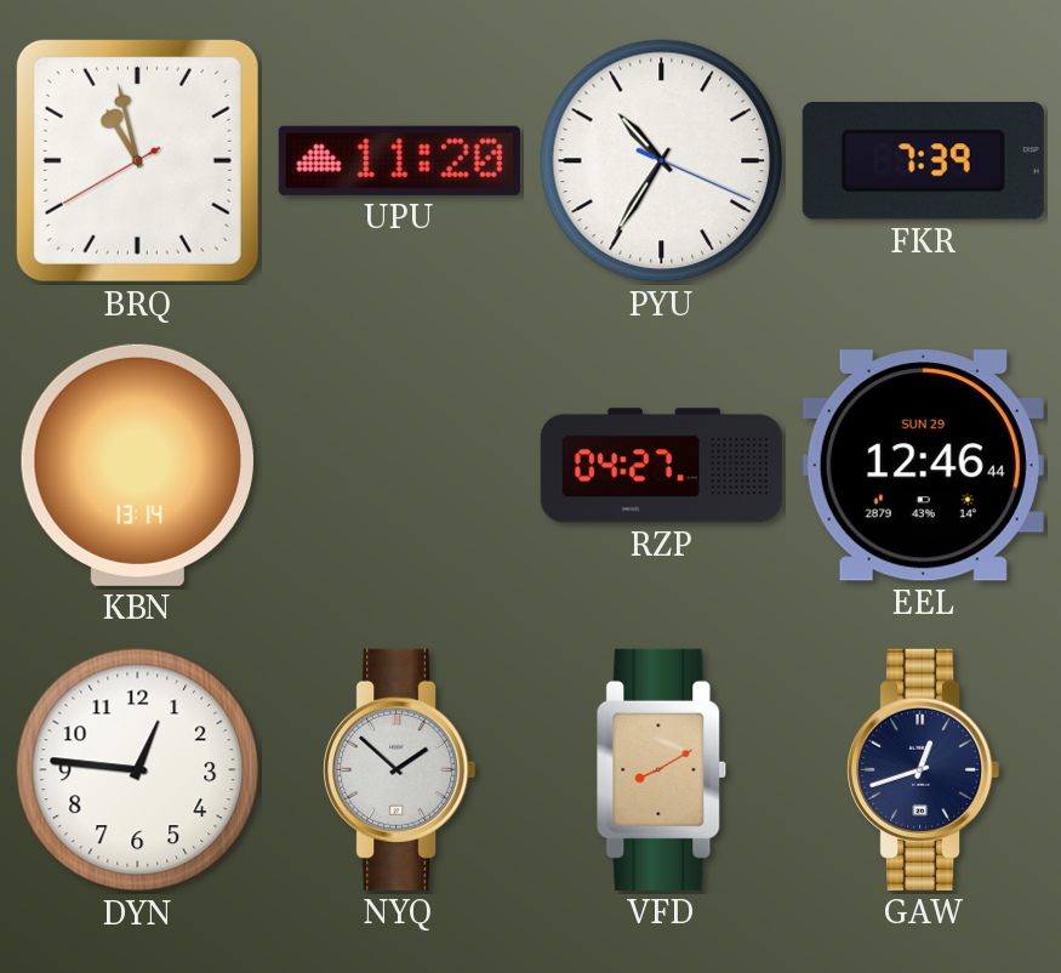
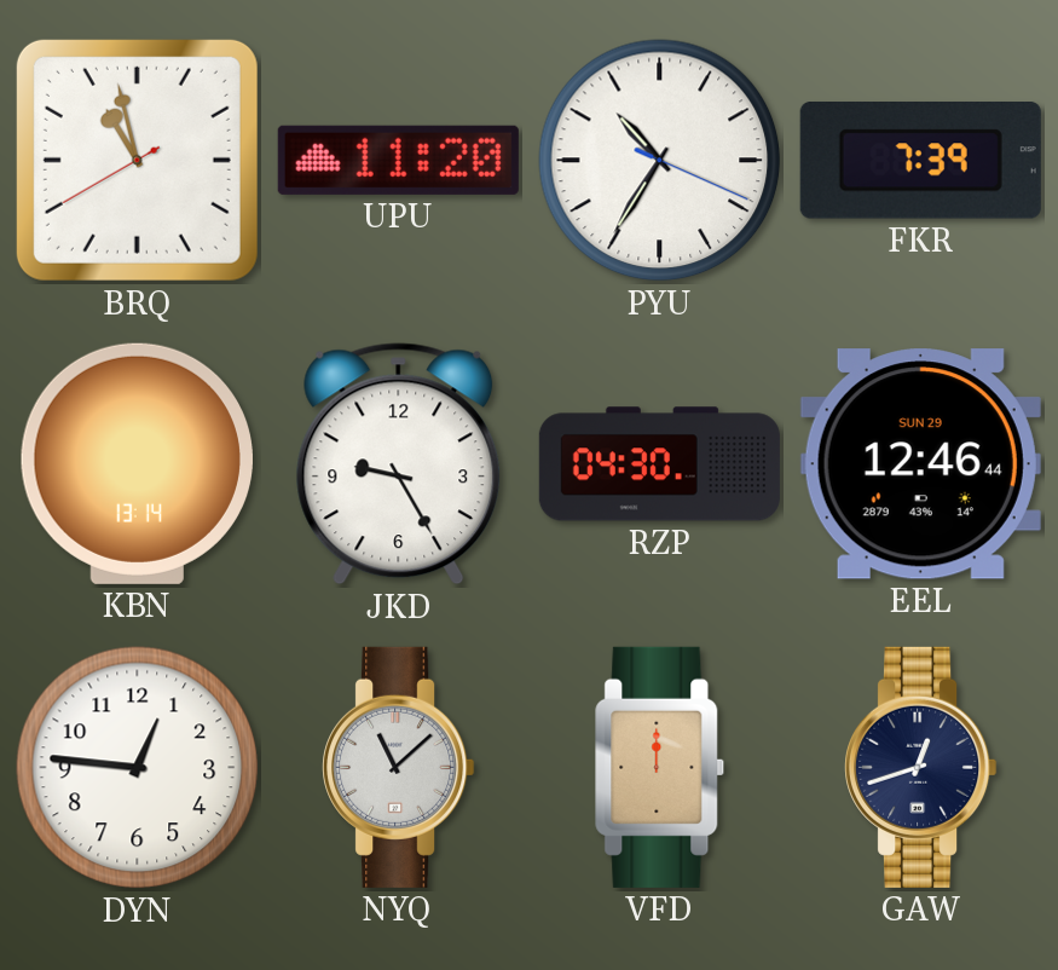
JKD: none -> 9:25
RZP: 04:27 -> 04:30
NYQ: 1:52 -> 11:08
VFD: 8:10 -> 12:00
